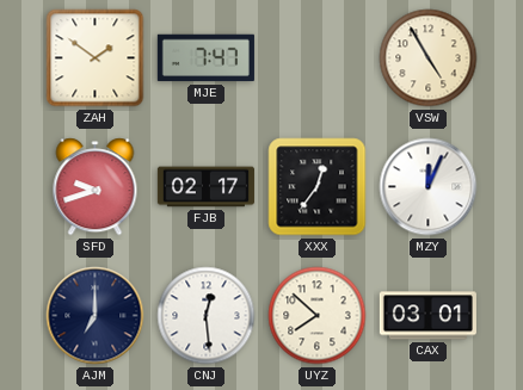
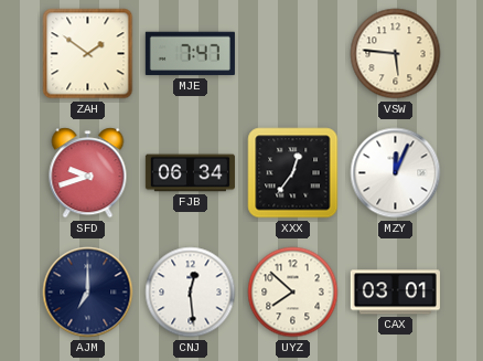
VSW: 4:55 -> 5:46
FJB: 02:17 -> 06:34
